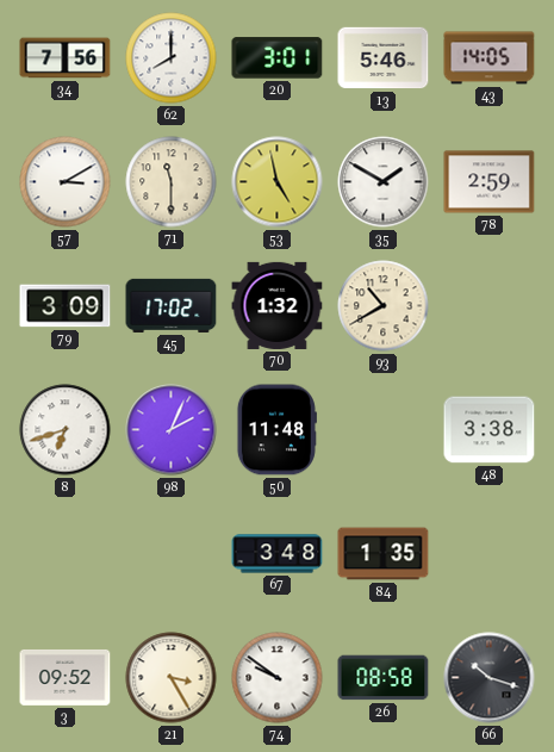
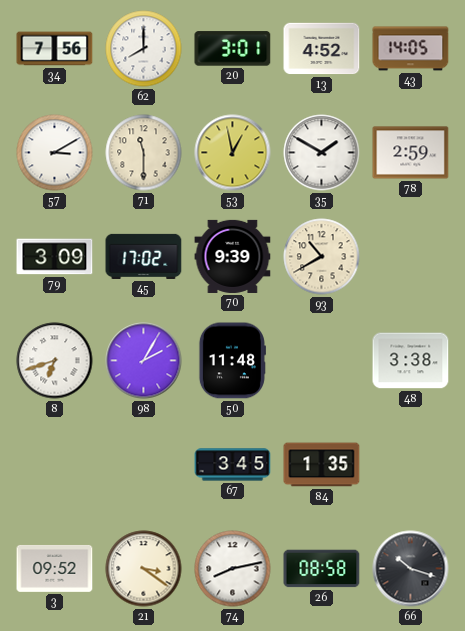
13: 5:46 -> 4:52
53: 4:58 -> 12:58
70: 1:32 -> 9:39
98: 2:04 -> 2:05
67: 3:48 -> 3:45
21: 3:25 -> 3:21
74: 9:51 -> 8:13
